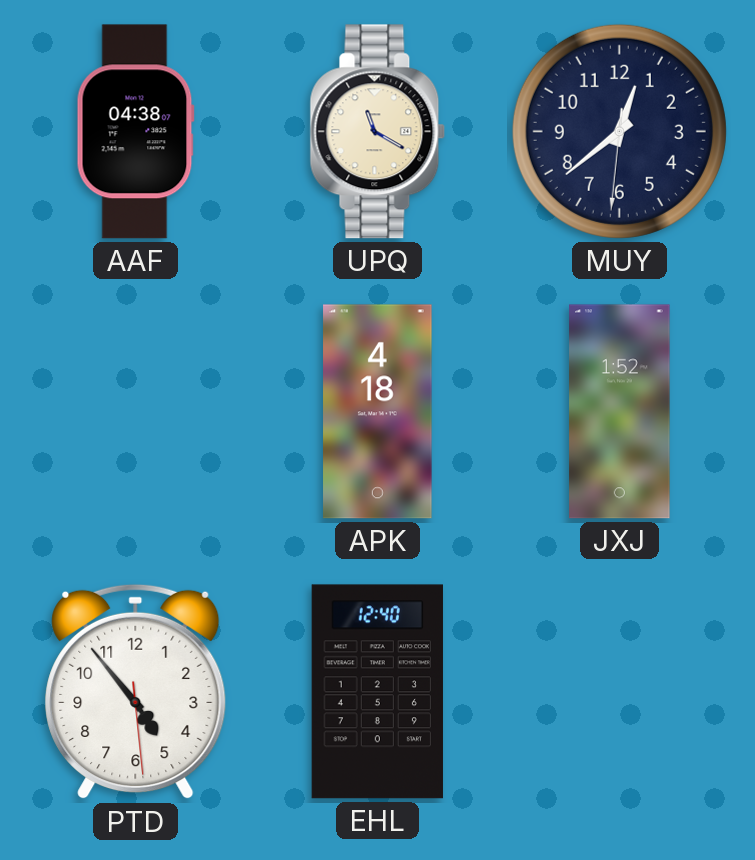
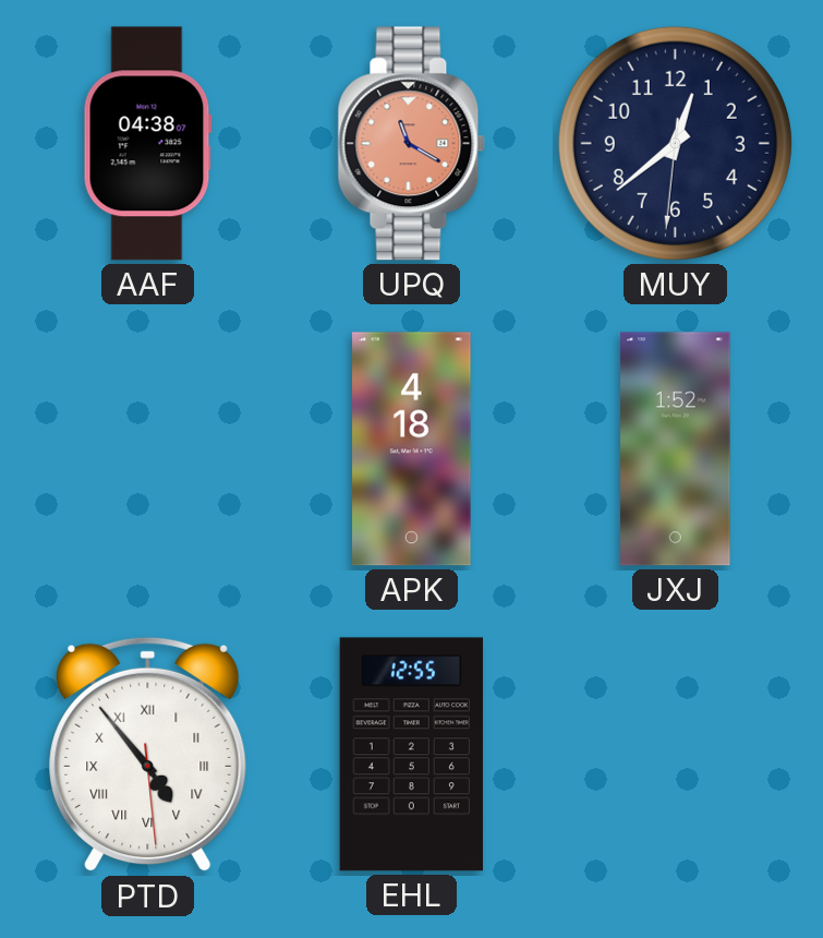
UPQ dial: cream -> salmon
PTD numerals: Arabic -> Roman
EHL: 12:40 -> 12:55
